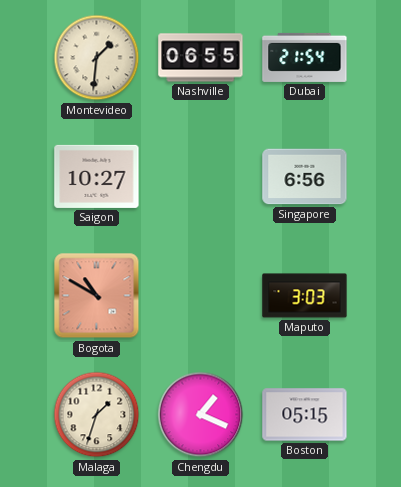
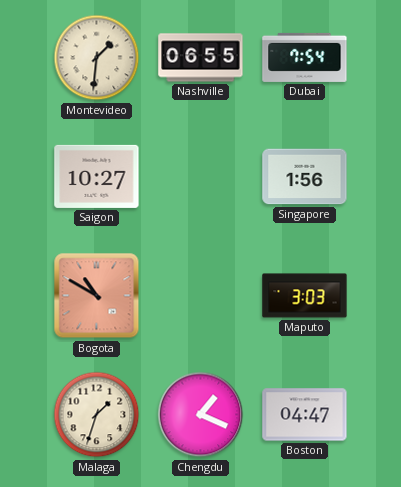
Dubai: 21:54 -> 7:54
Singapore: 6:56 -> 1:56
Boston: 05:15 -> 04:47
